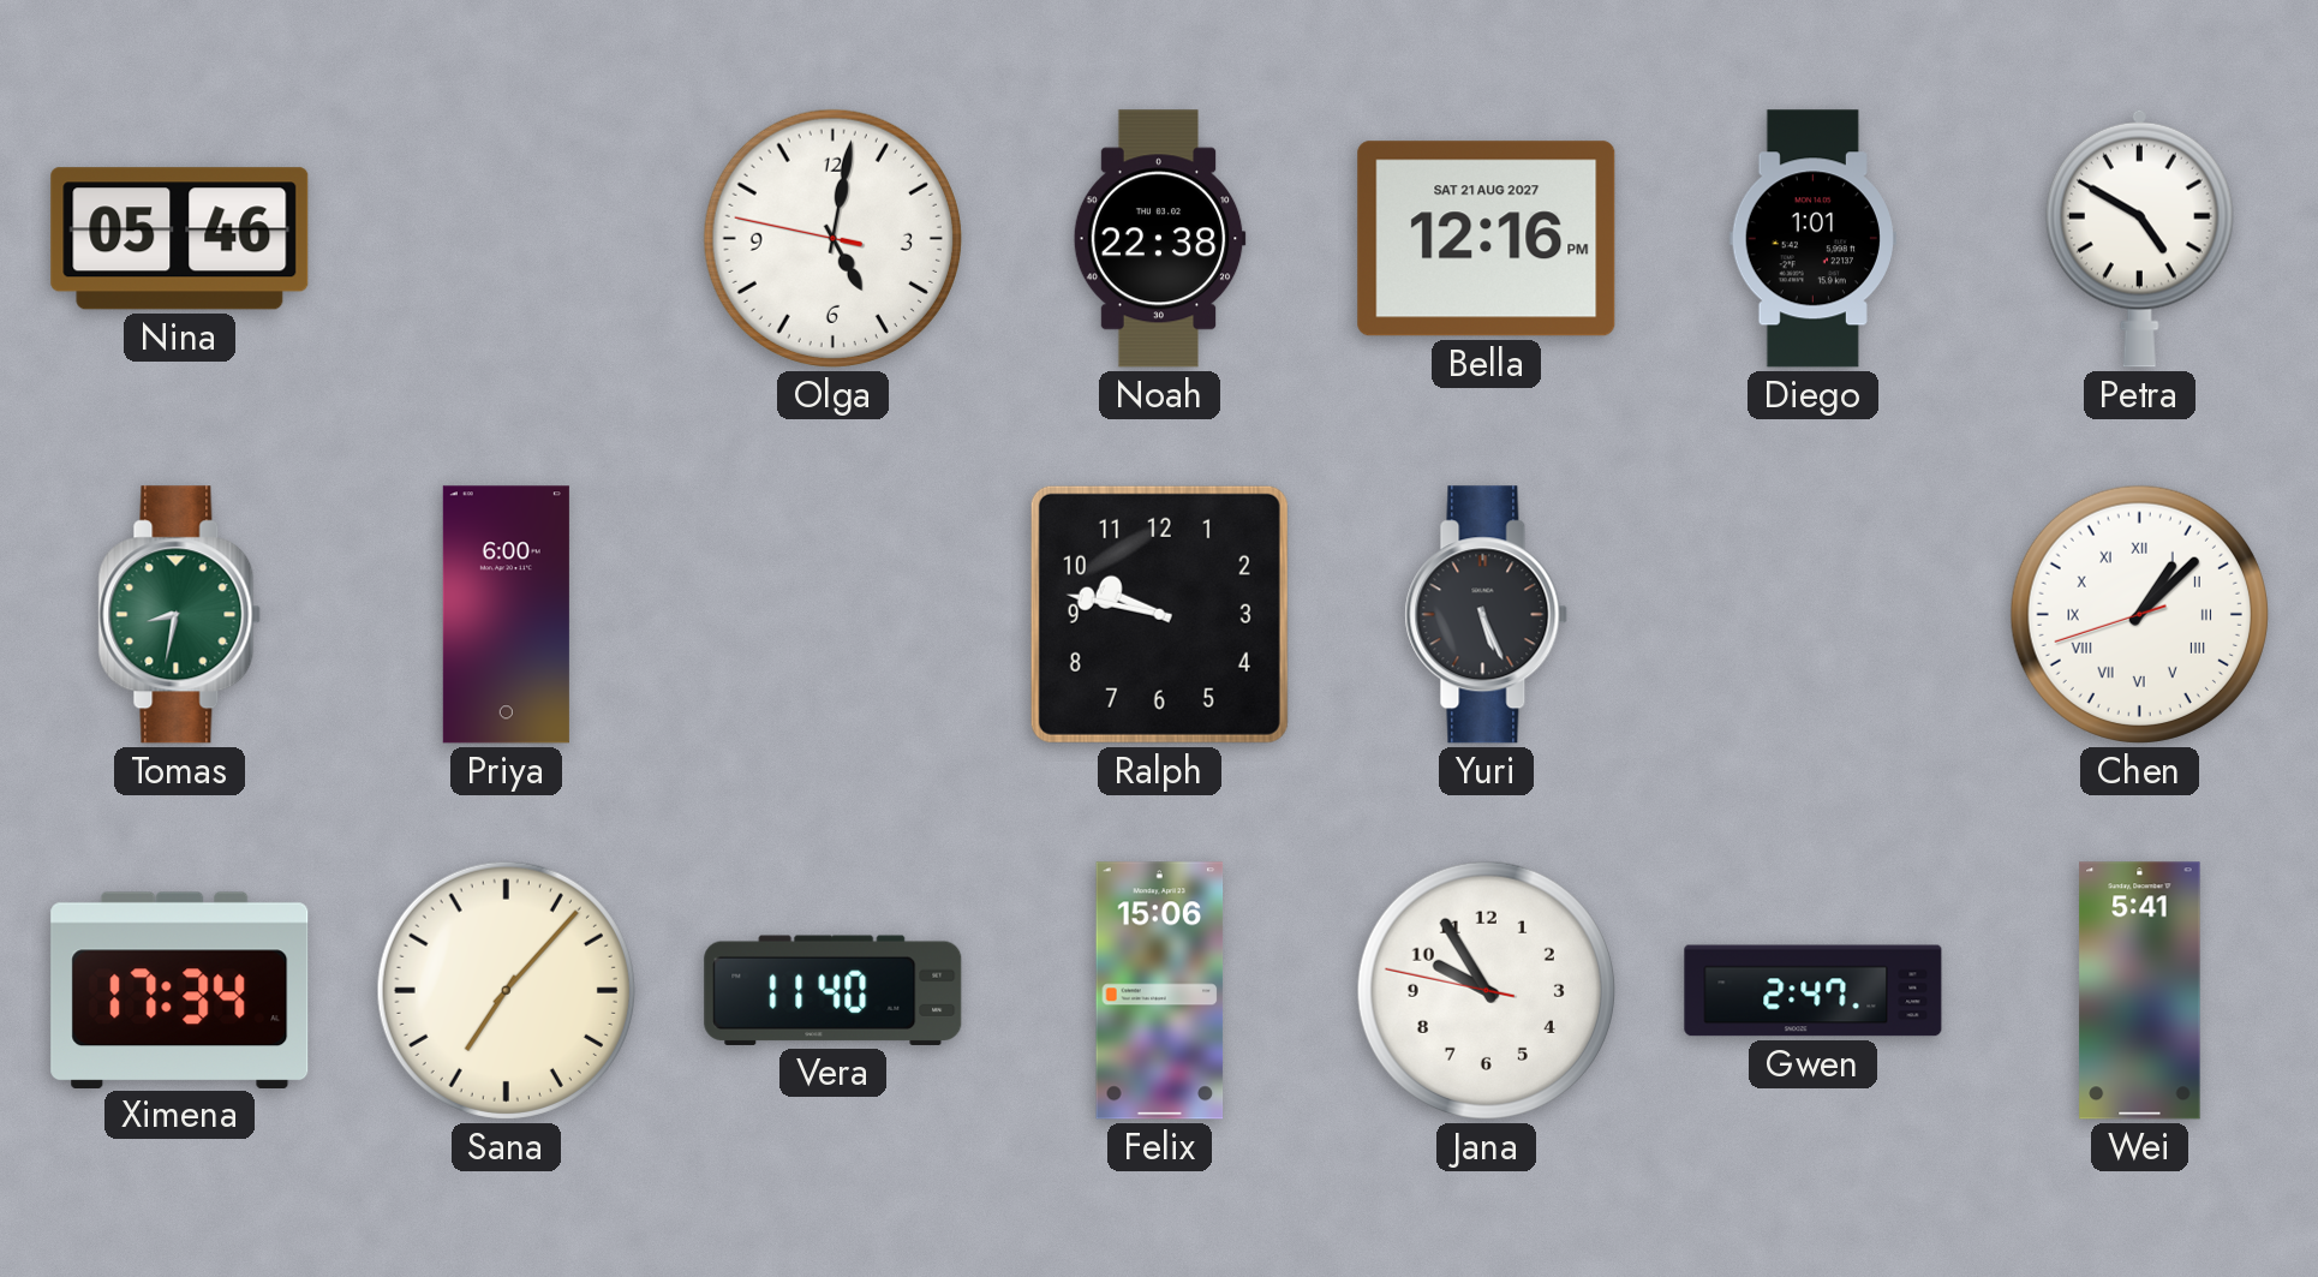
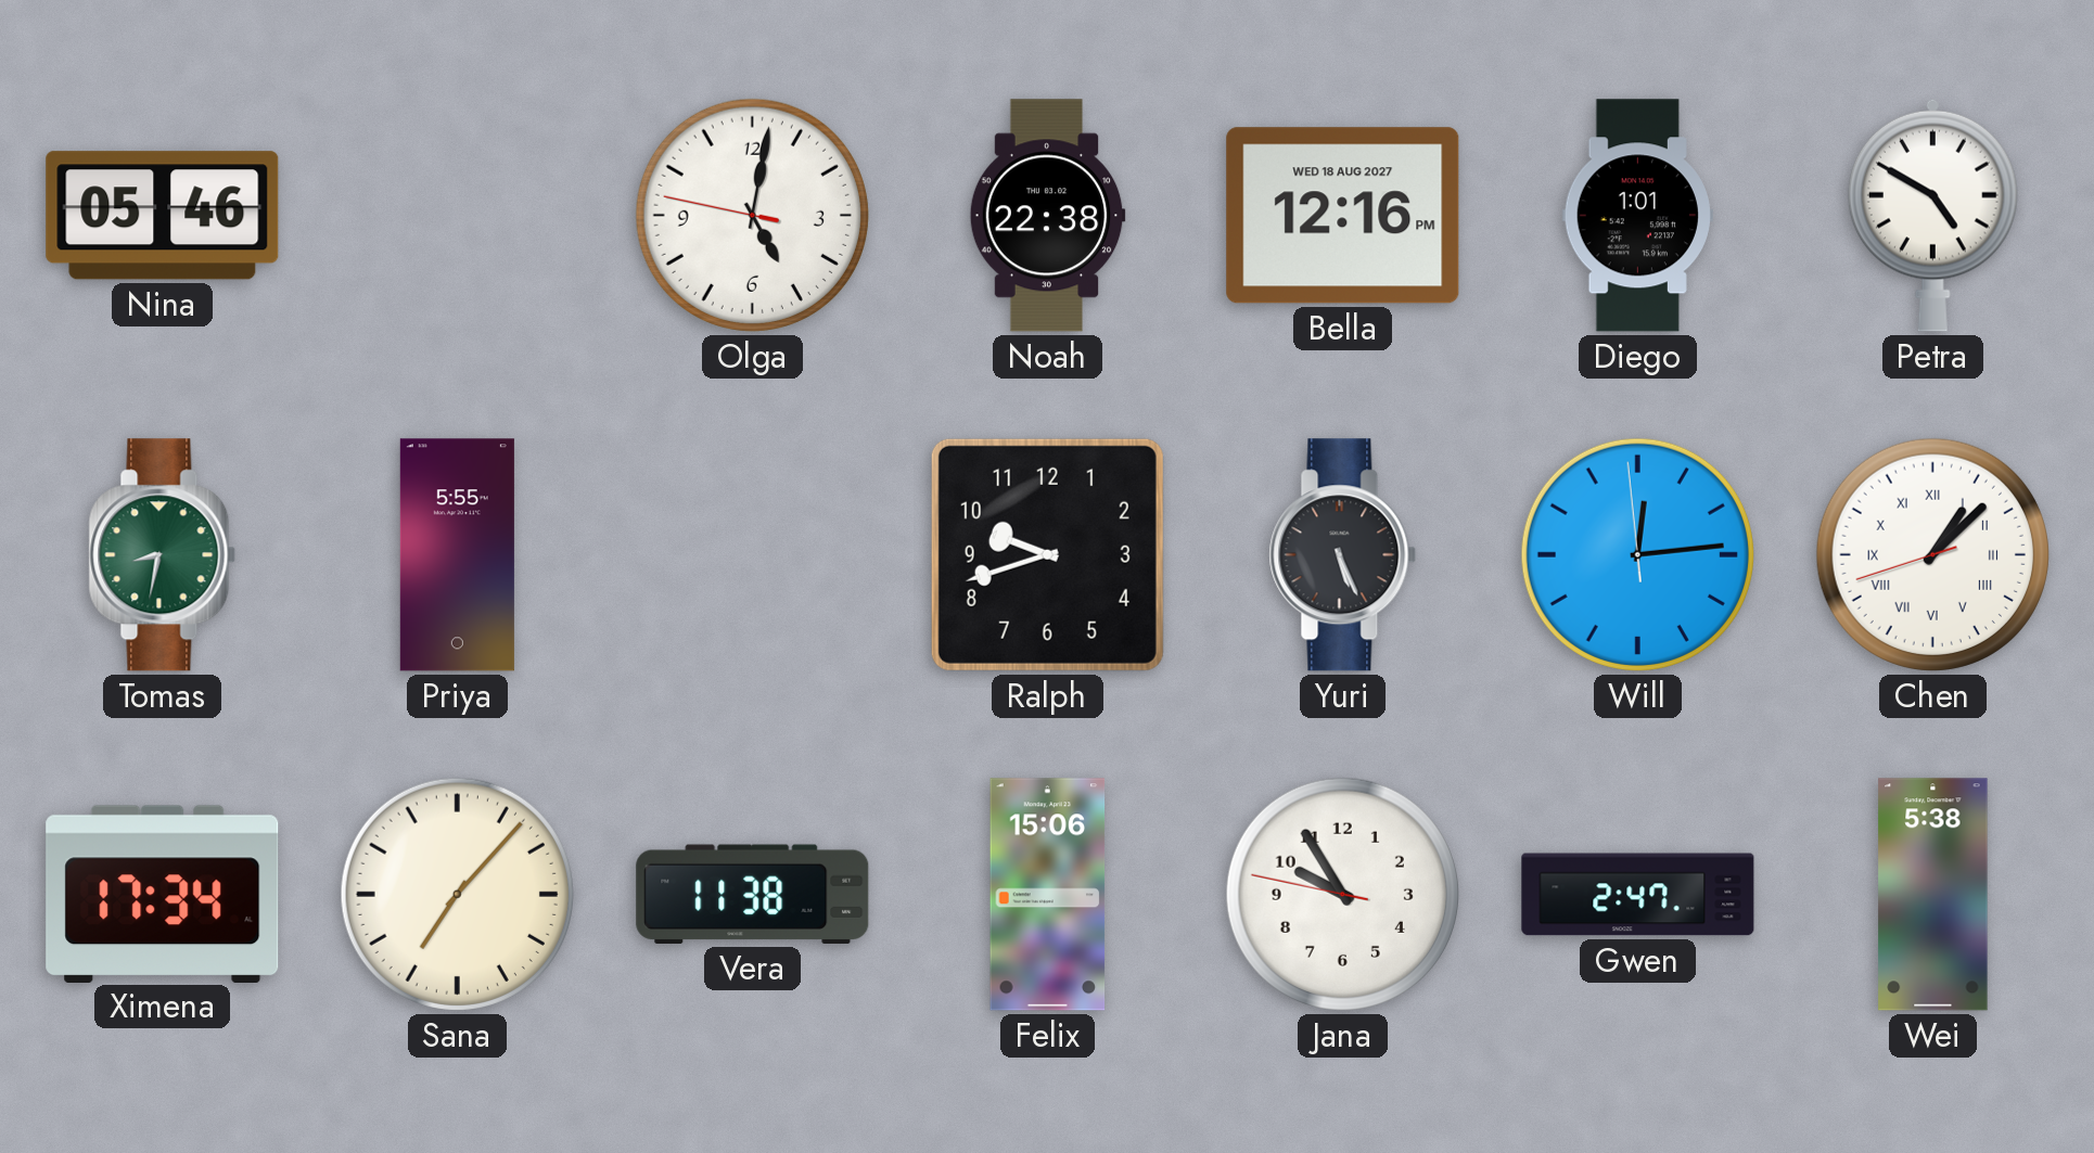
Bella date: SAT 21 AUG 2027 -> WED 18 AUG 2027
Priya: 6:00 -> 5:55
Ralph: 9:47 -> 9:42
Will: none -> 12:13
Vera: 11:40 -> 11:38
Wei: 5:41 -> 5:38
